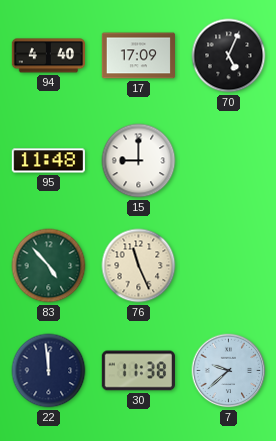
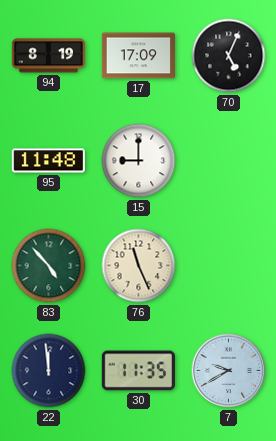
94: 4:40 -> 8:19
30: 11:38 -> 11:35
7: 9:38 -> 9:40
